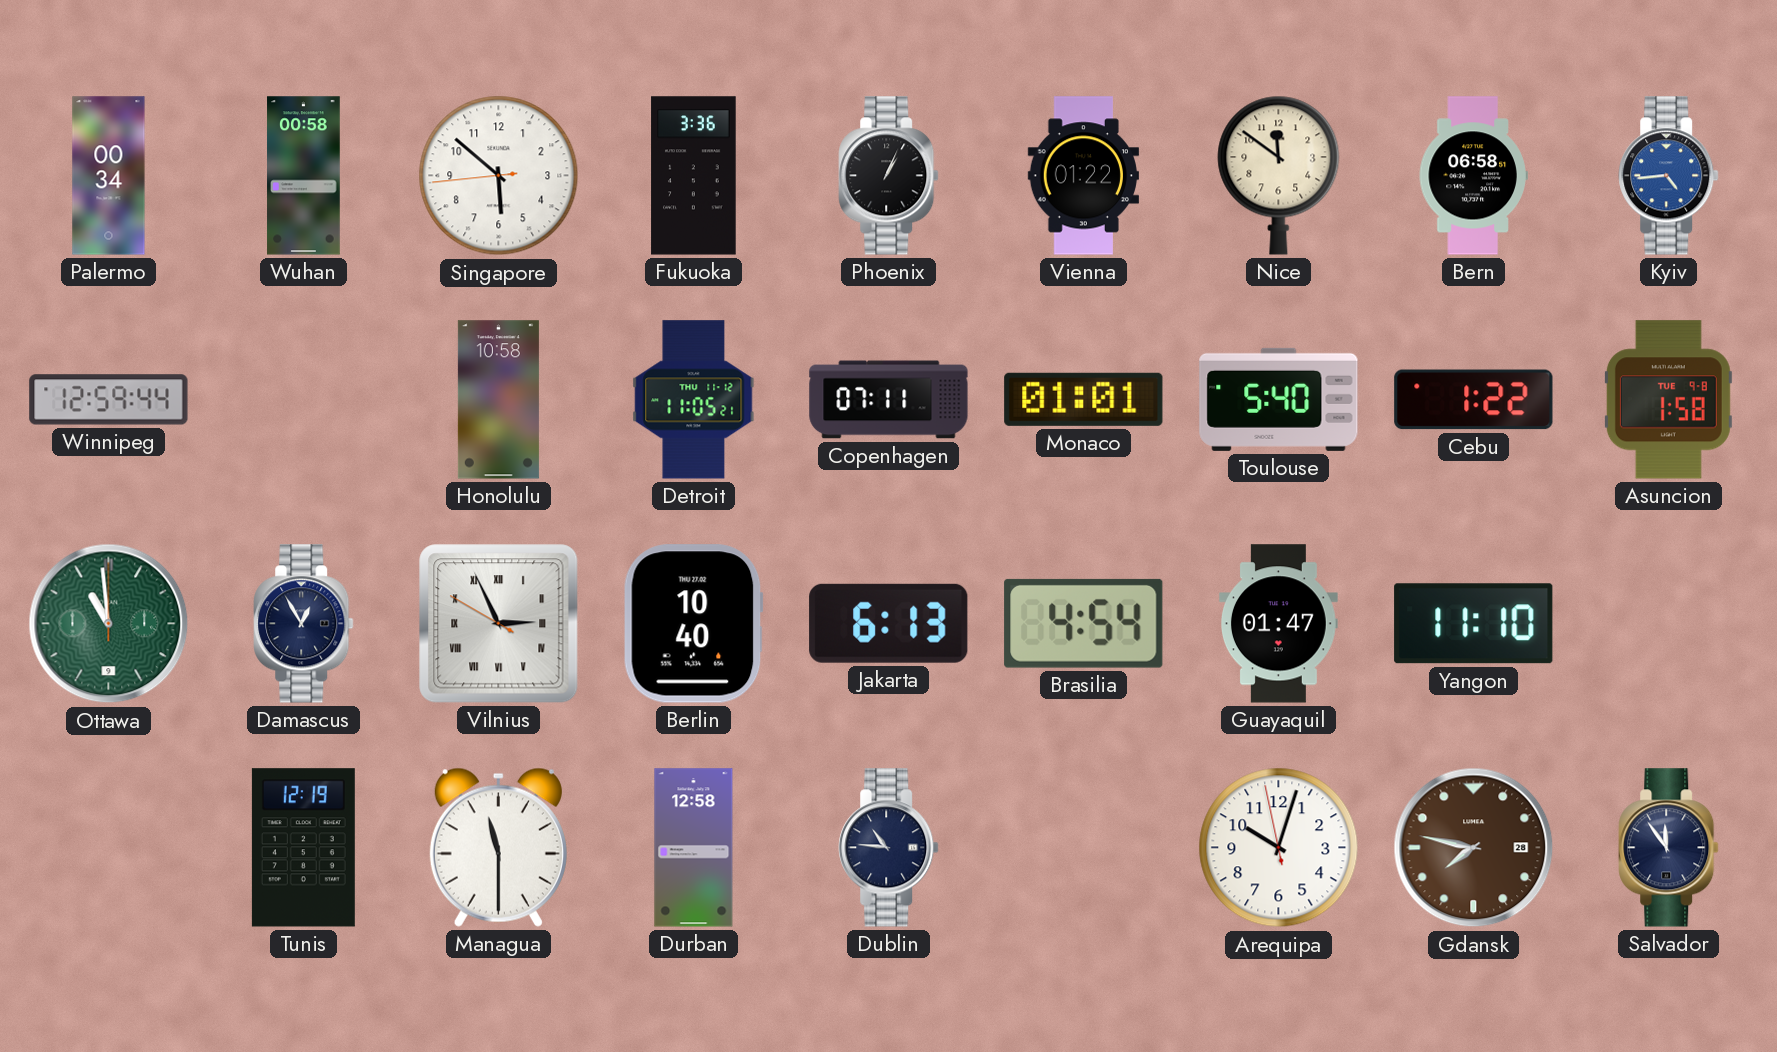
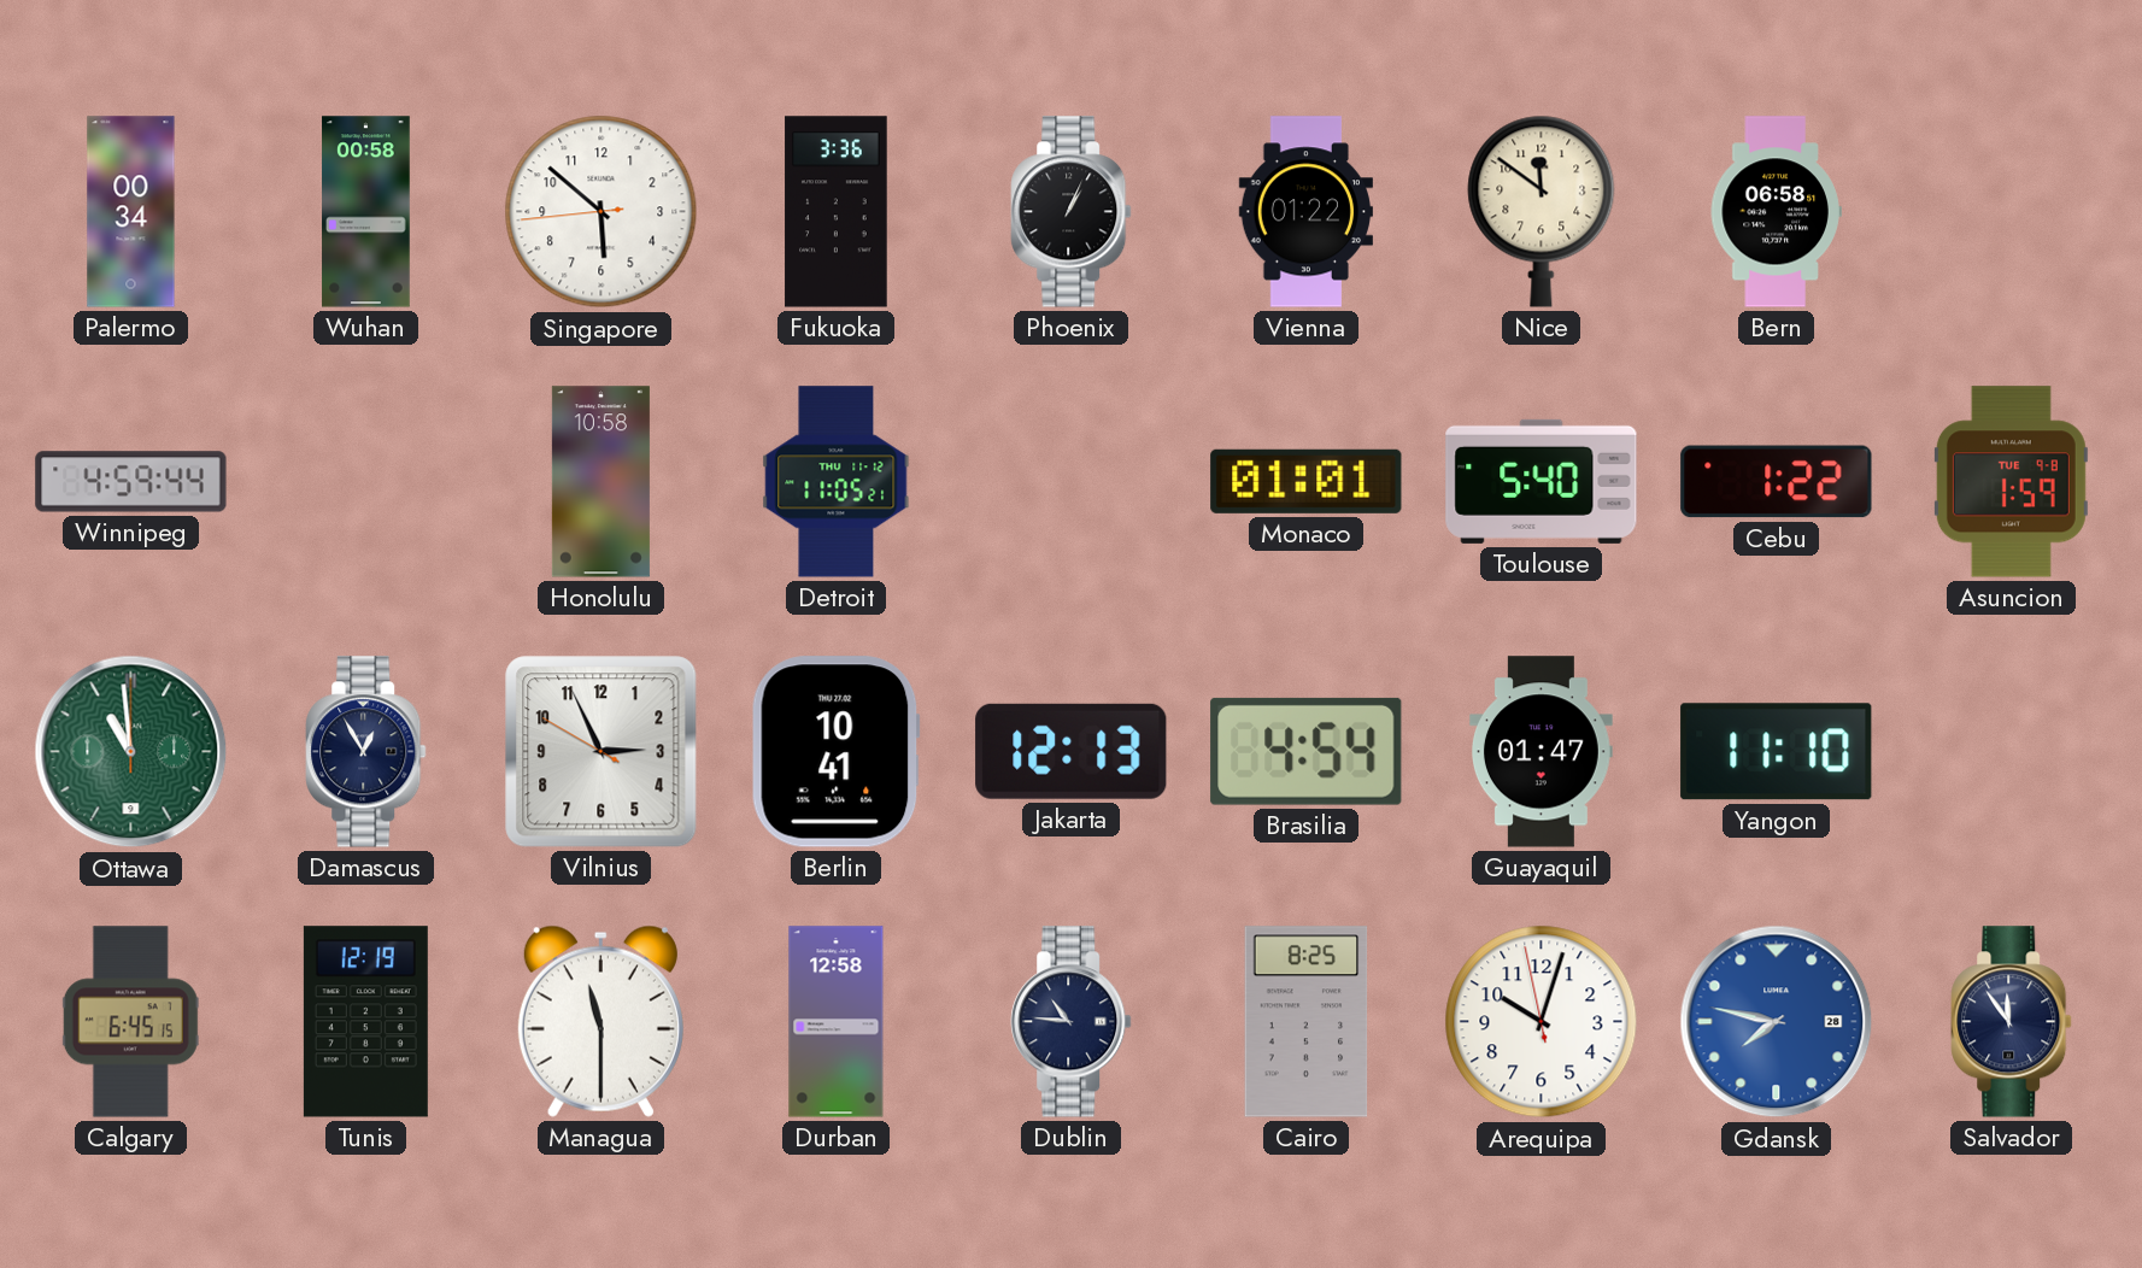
Kyiv: 4:44 -> none
Winnipeg: 12:59 -> 4:59
Copenhagen: 07:11 -> none
Asuncion: 1:58 -> 1:59
Vilnius numerals: Roman -> Arabic
Berlin: 10:40 -> 10:41
Jakarta: 6:13 -> 12:13
Calgary: none -> 6:45
Cairo: none -> 8:25
Gdansk dial: brown -> blue
